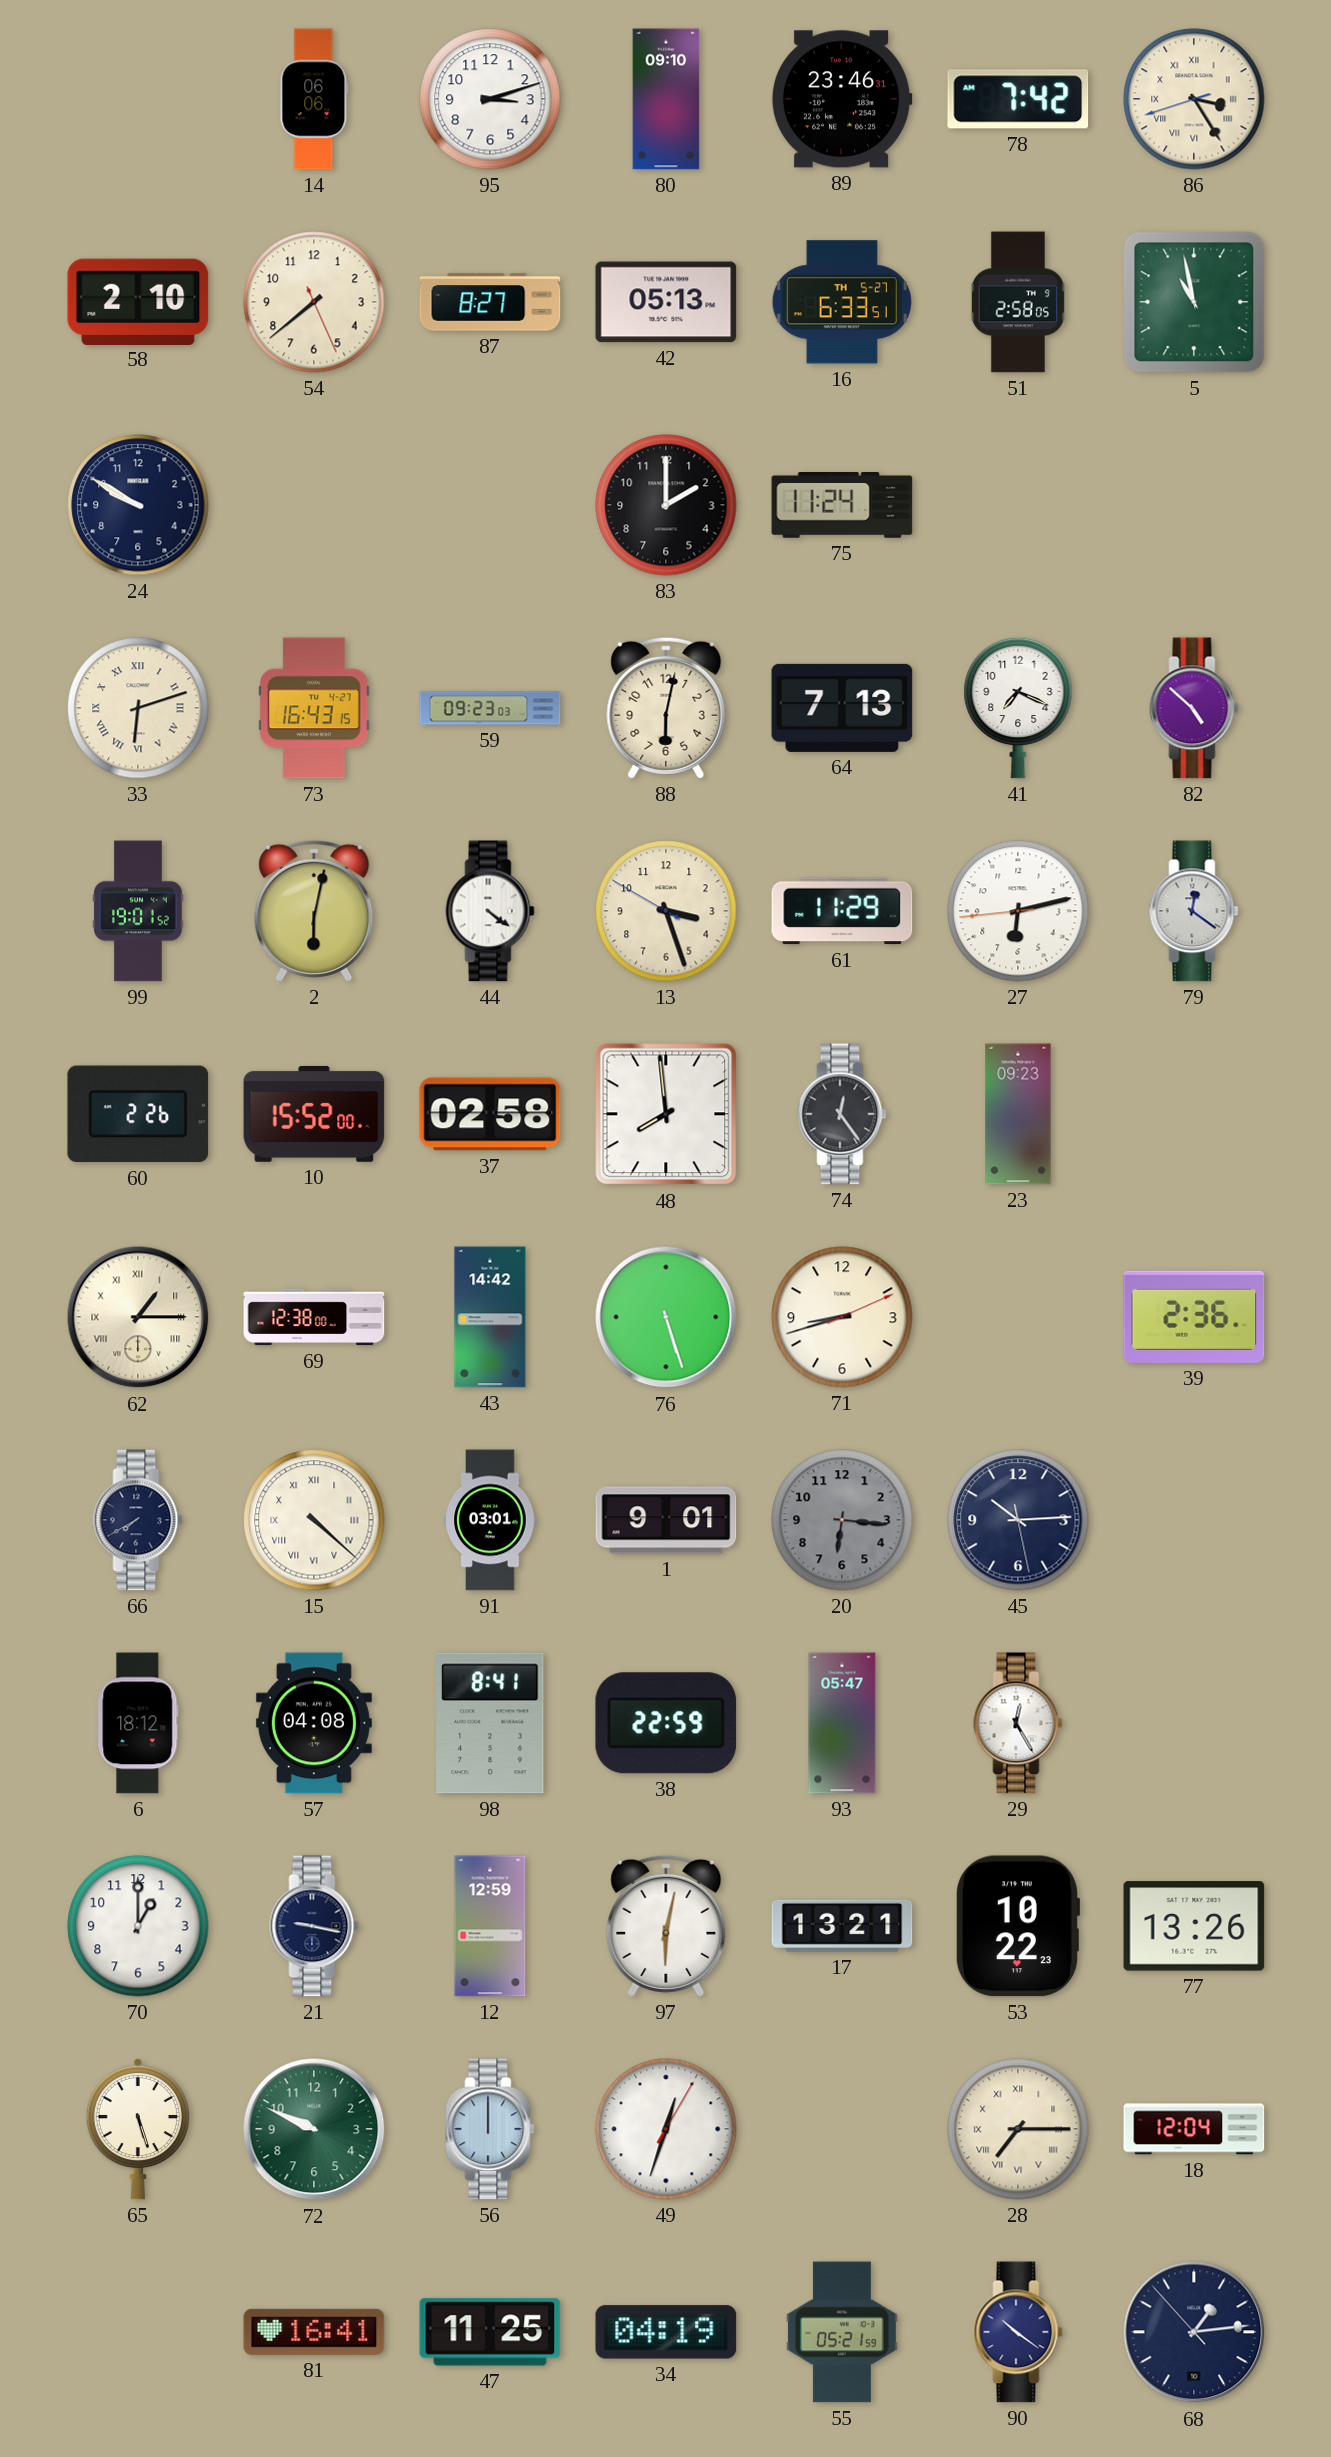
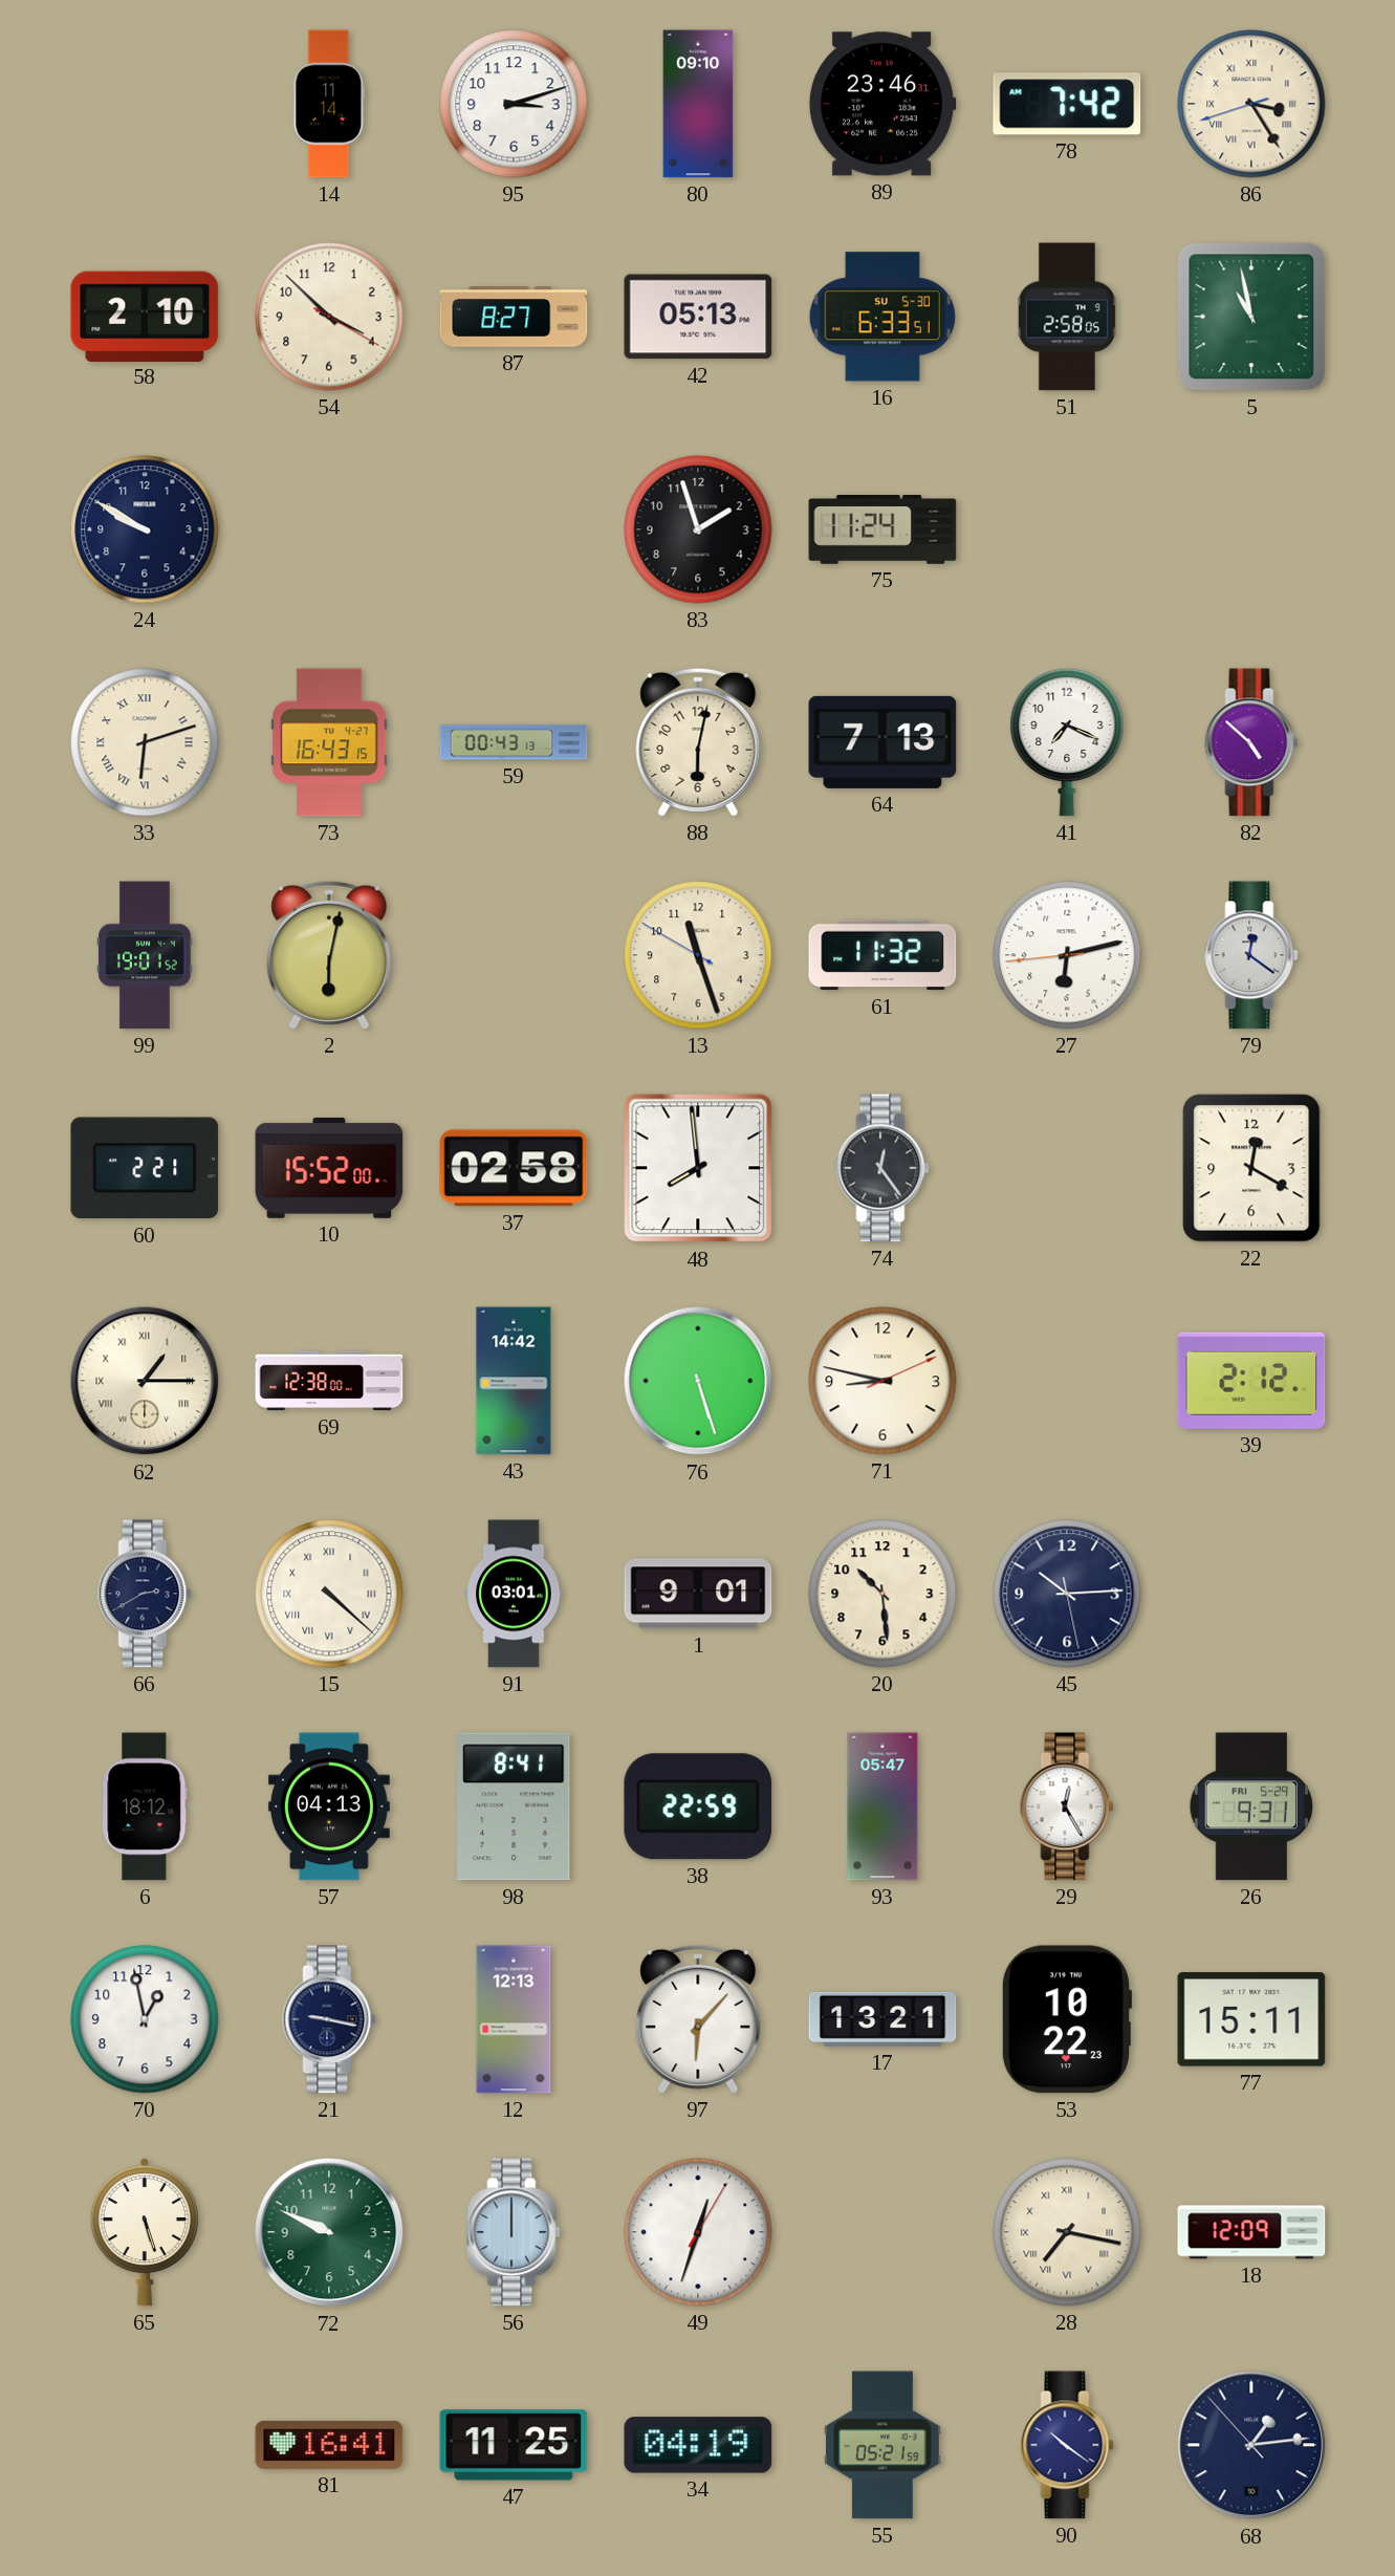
14: 06:06 -> 11:14
54: 7:38 -> 3:52
16 date: TH 5-27 -> SU 5-30
83: 2:00 -> 1:57
59: 09:23 -> 00:43
44: 4:21 -> none
13: 3:26 -> 11:26
61: 11:29 -> 11:32
60: 2:26 -> 2:21
23: 09:23 -> none
22: none -> 12:20
71: 8:42 -> 8:47
39: 2:36 -> 2:12
66: 7:40 -> 2:40
20: 6:16 -> 10:29
20 dial: grey -> cream
57: 04:08 -> 04:13
26: none -> 9:31
70: 1:00 -> 12:58
12: 12:59 -> 12:13
97: 6:02 -> 6:07
77: 13:26 -> 15:11
28: 7:15 -> 7:17
18: 12:04 -> 12:09
